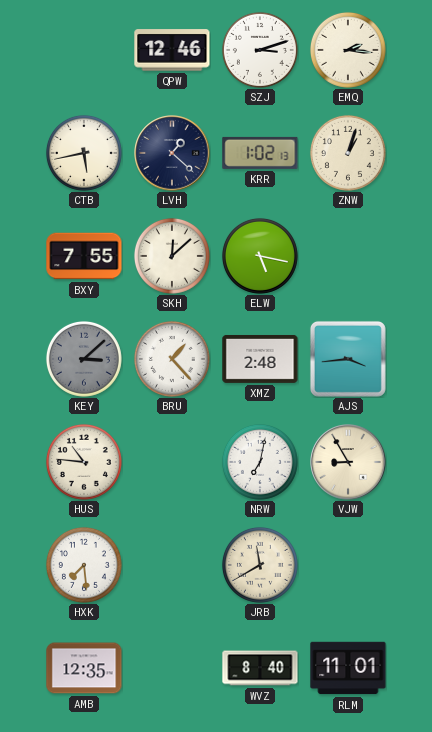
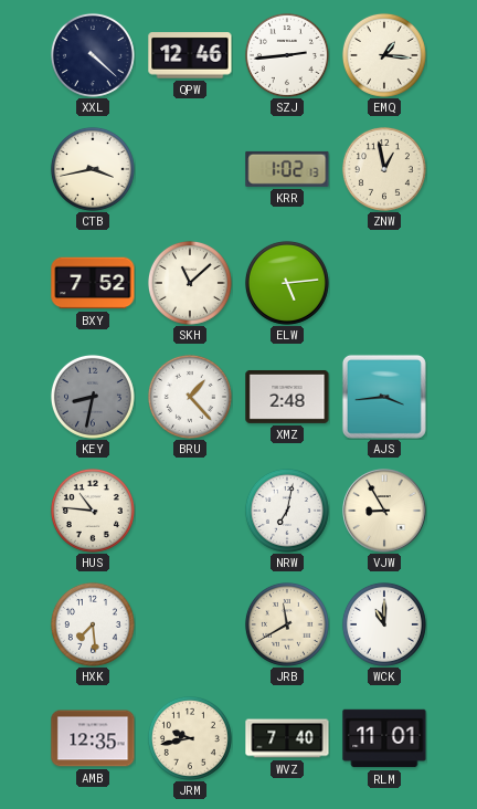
XXL: none -> 4:22
SZJ: 3:12 -> 2:44
EMQ: 2:16 -> 1:16
CTB: 5:43 -> 3:43
LVH: 1:22 -> none
ZNW: 1:03 -> 12:58
BXY: 7:55 -> 7:52
SKH: 12:08 -> 11:08
ELW: 5:17 -> 5:14
KEY: 3:08 -> 8:32
WCK: none -> 11:00
JRM: none -> 9:43
WVZ: 8:40 -> 7:40
